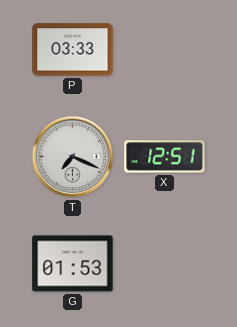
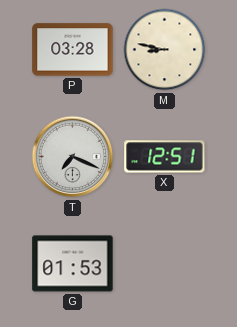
P: 03:33 -> 03:28
M: none -> 8:47
